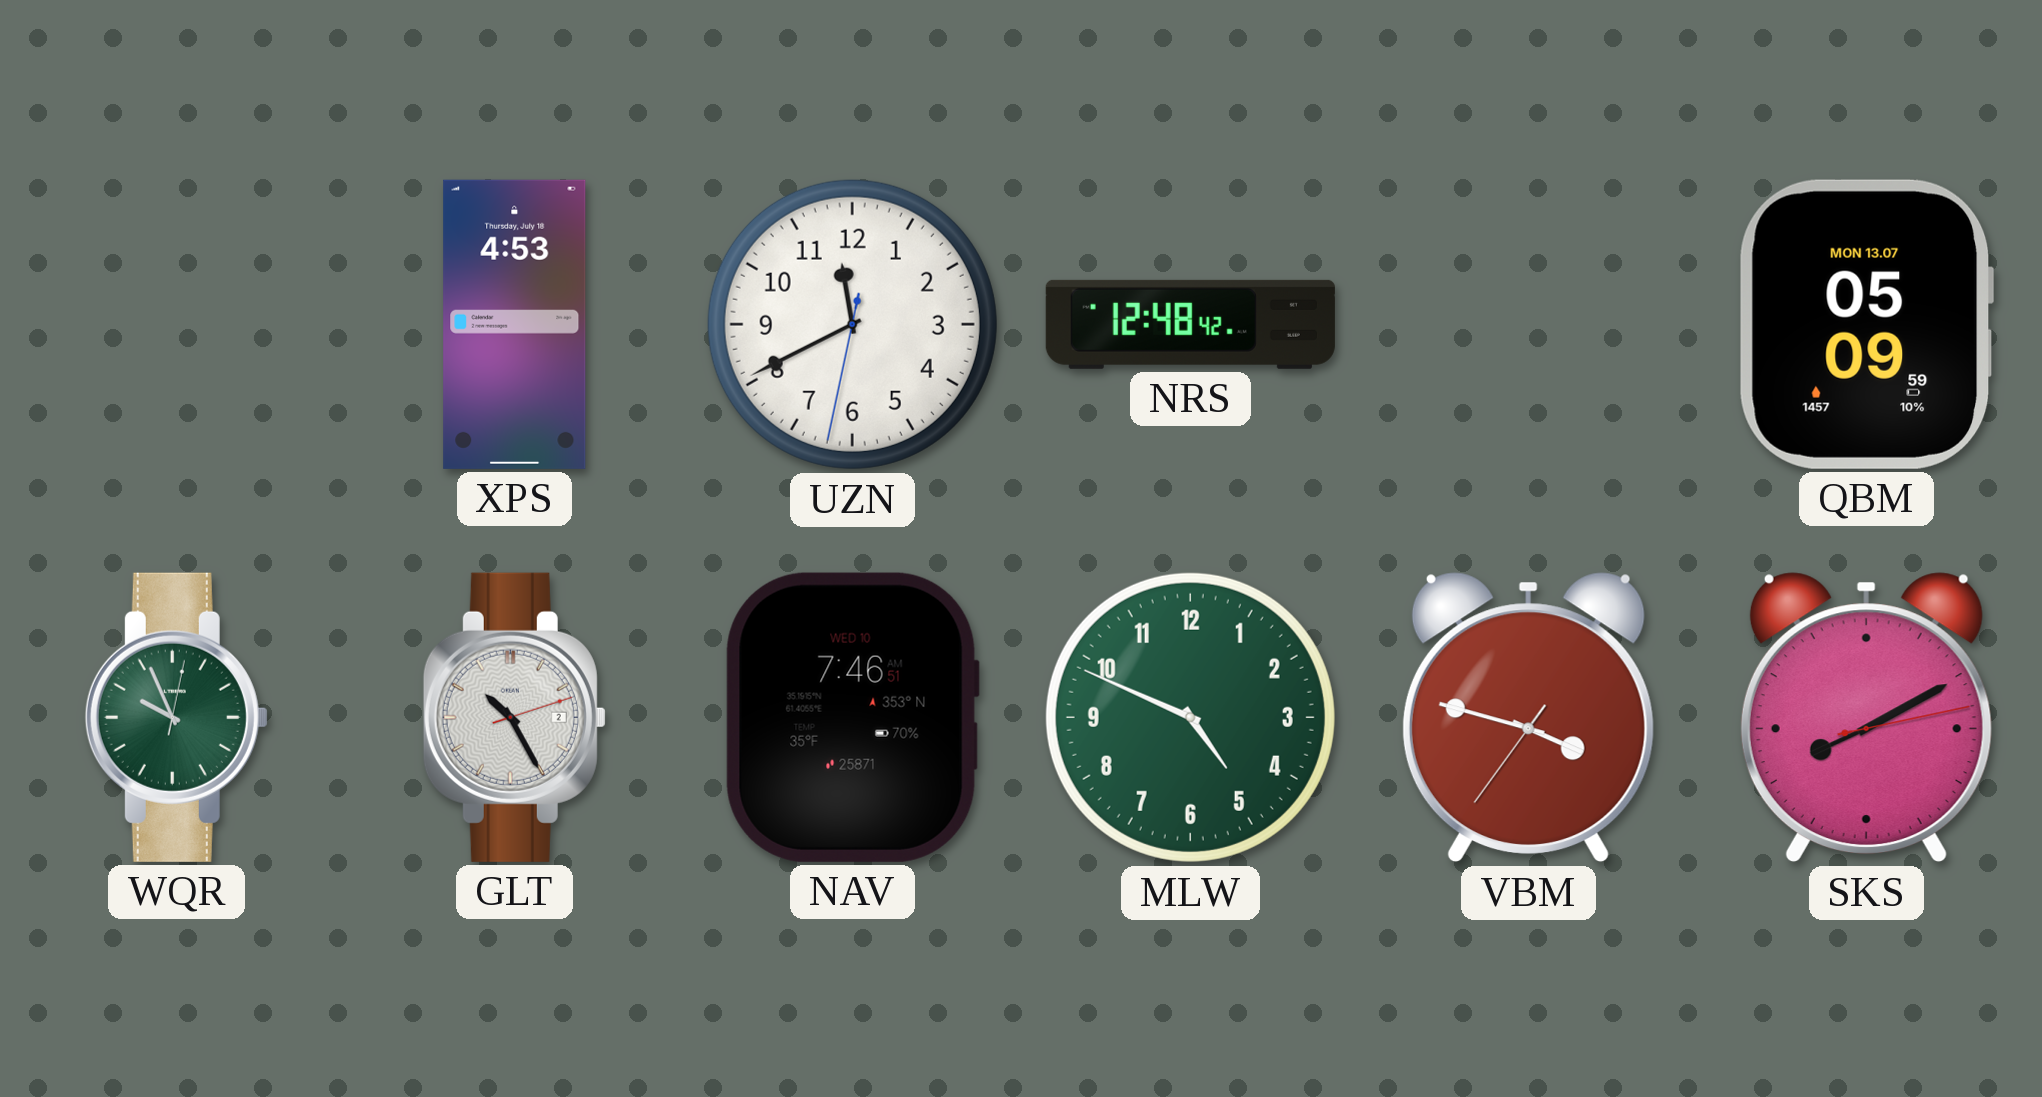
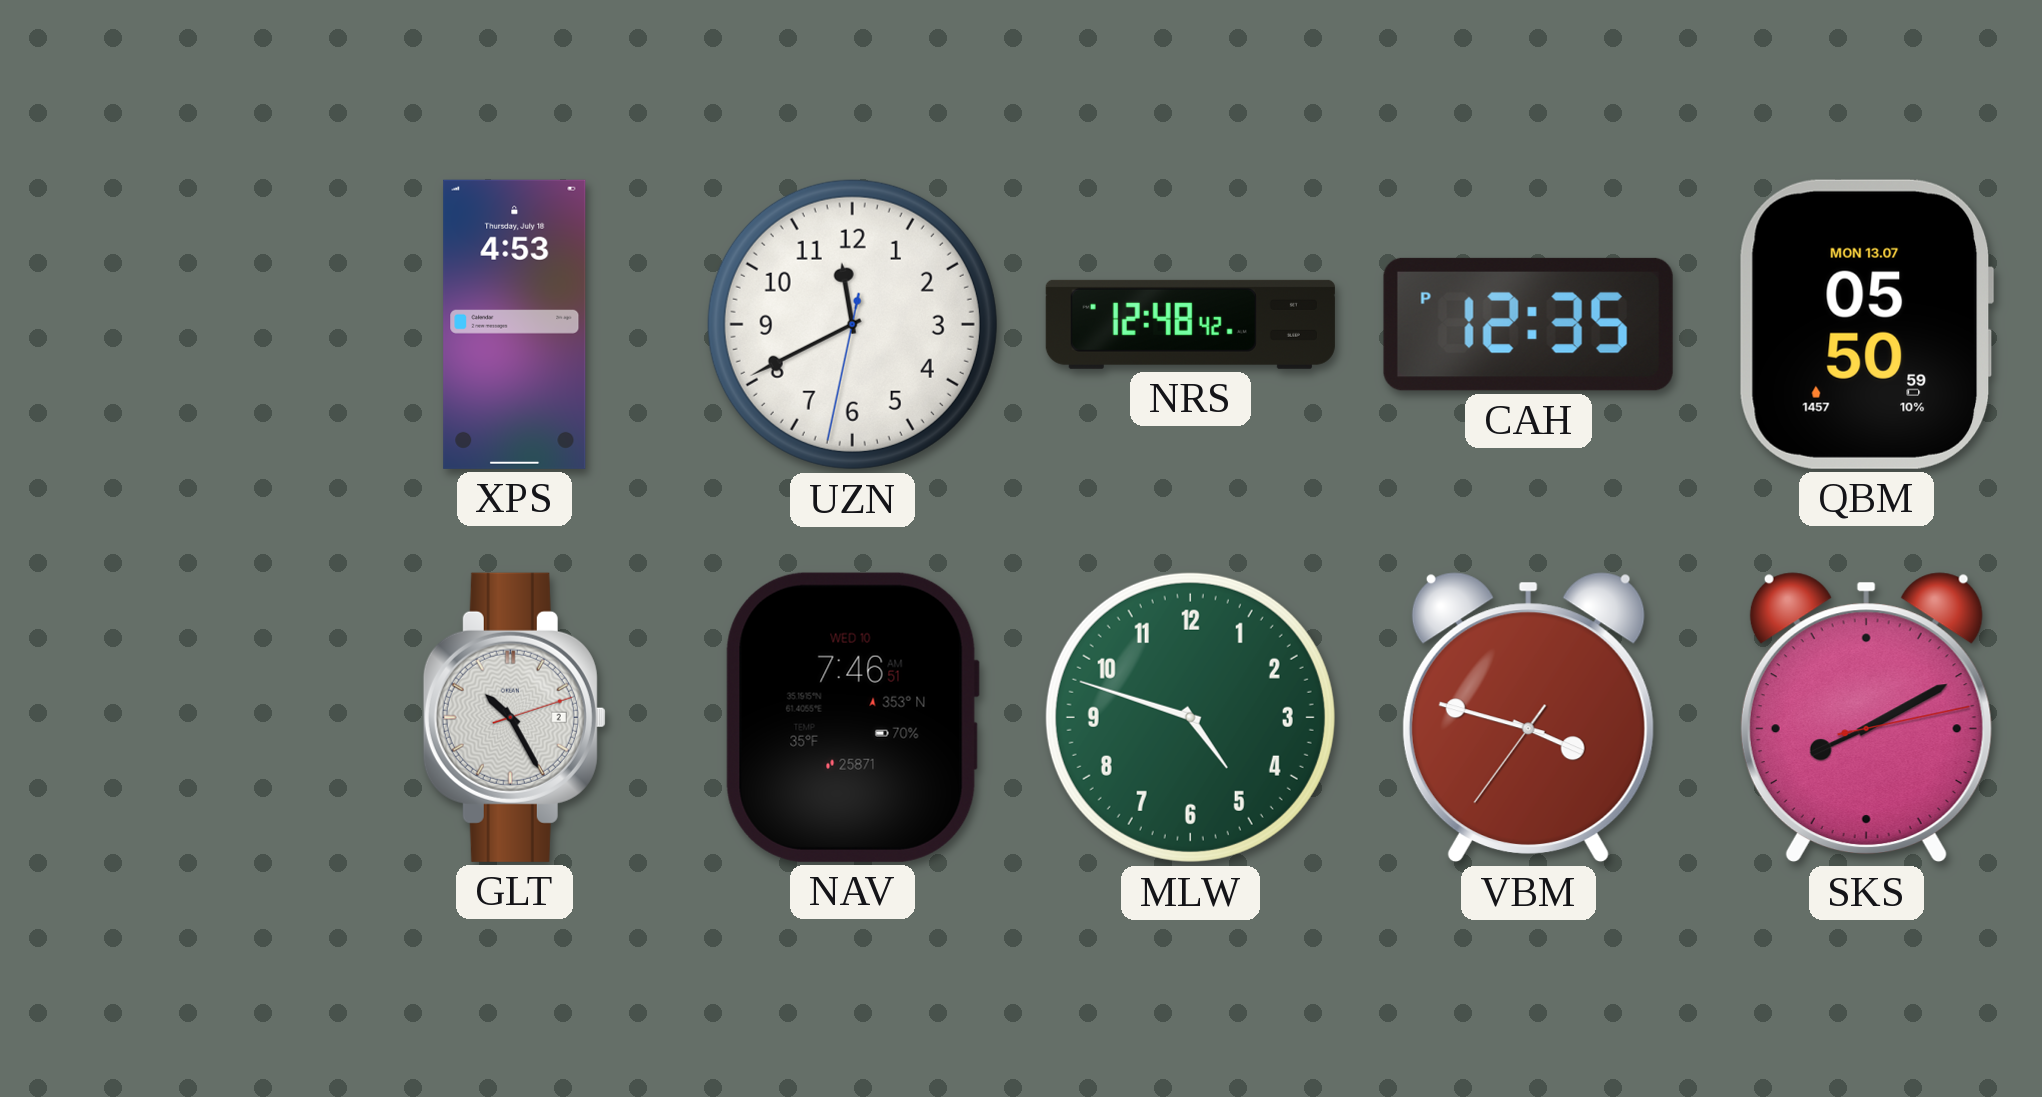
CAH: none -> 12:35
QBM: 05:09 -> 05:50
WQR: 9:56 -> none
MLW: 4:49 -> 4:48
